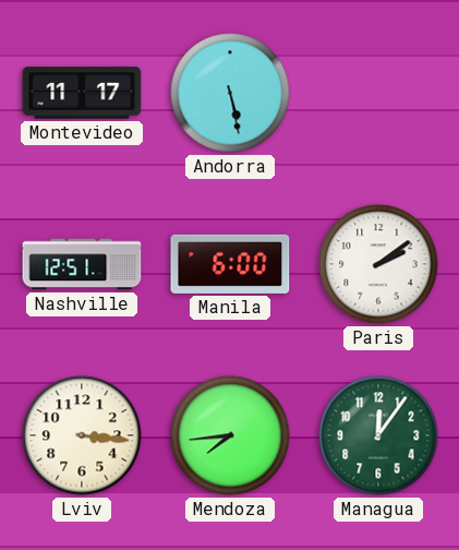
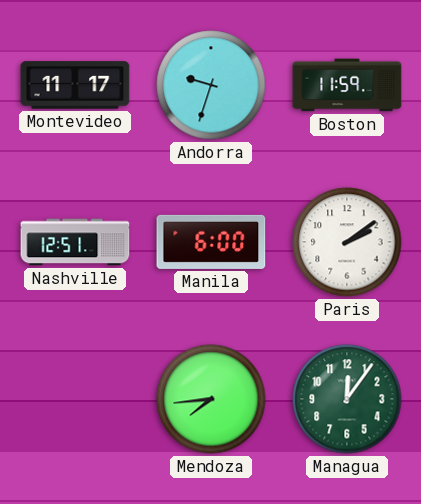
Andorra: 5:28 -> 9:33
Boston: none -> 11:59
Lviv: 3:16 -> none
